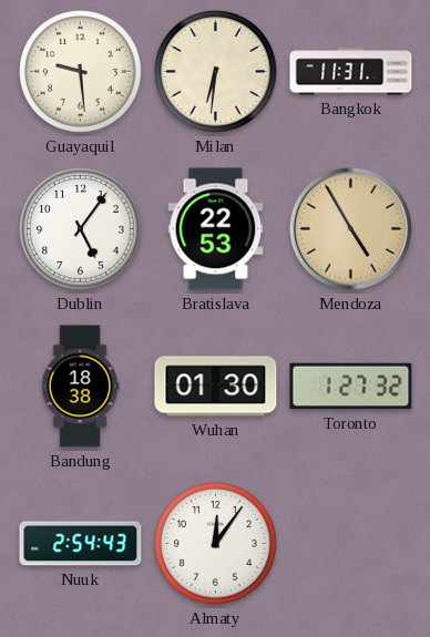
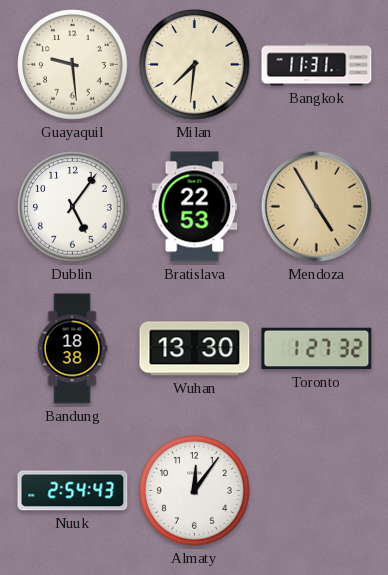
Milan: 6:31 -> 7:31
Wuhan: 01:30 -> 13:30
